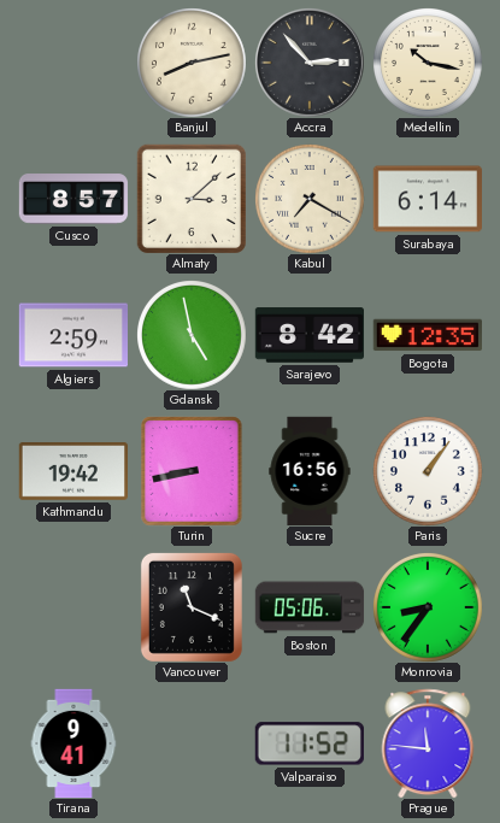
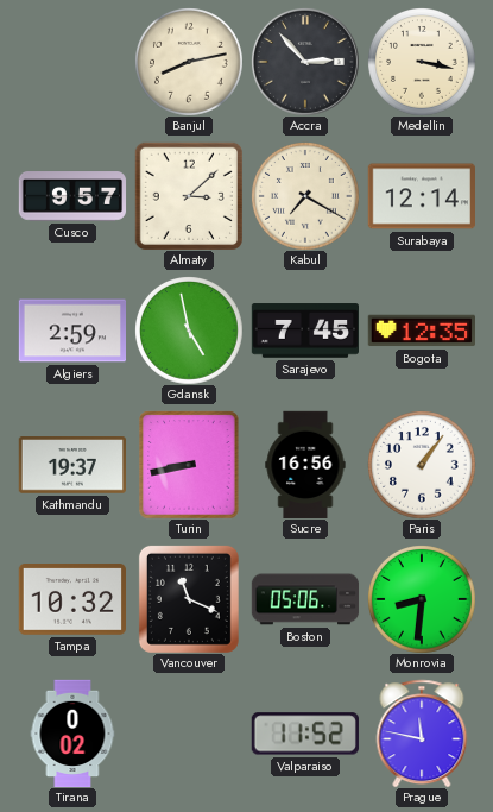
Medellin: 10:17 -> 3:17
Cusco: 8:57 -> 9:57
Surabaya: 6:14 -> 12:14
Sarajevo: 8:42 -> 7:45
Kathmandu: 19:42 -> 19:37
Tampa: none -> 10:32
Monrovia: 8:36 -> 8:31
Tirana: 9:41 -> 0:02
Prague: 11:46 -> 11:47
